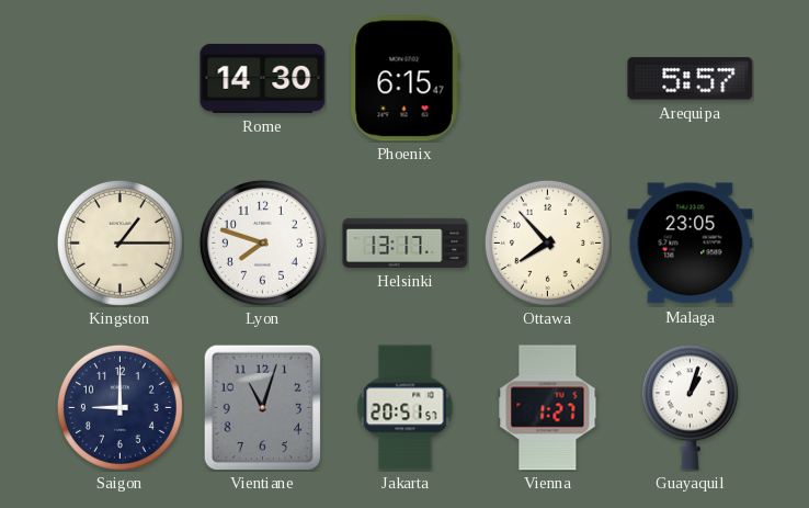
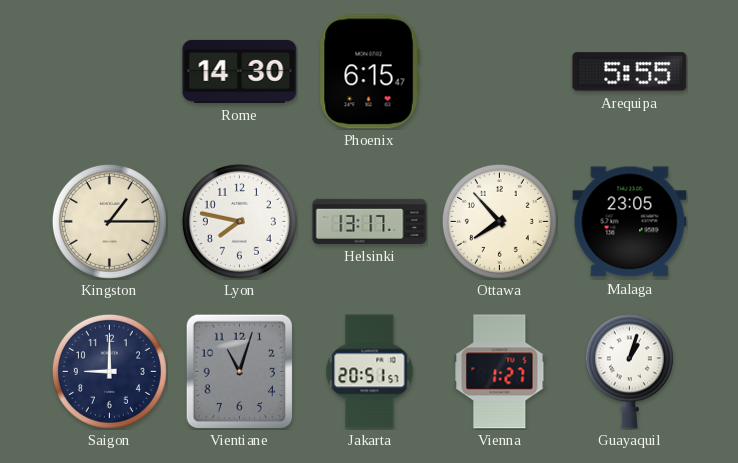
Arequipa: 5:57 -> 5:55
Lyon: 7:48 -> 7:47
